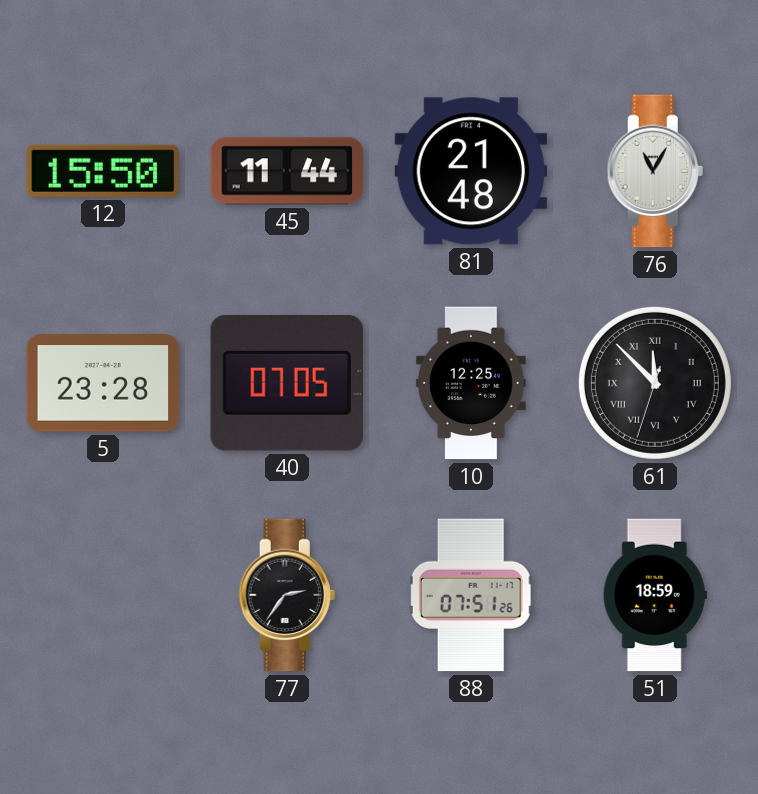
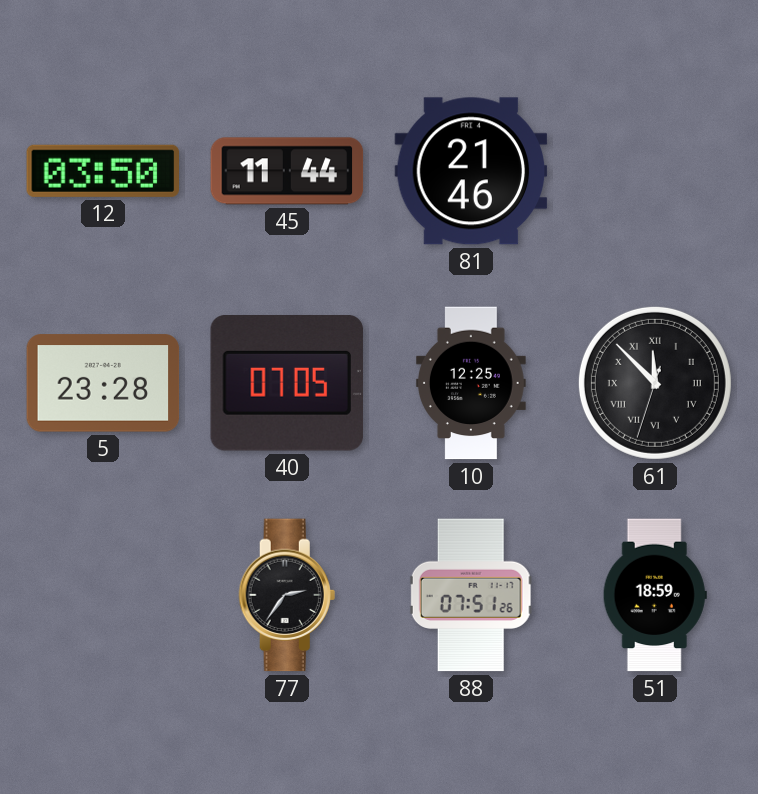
12: 15:50 -> 03:50
81: 21:48 -> 21:46
76: 11:05 -> none
